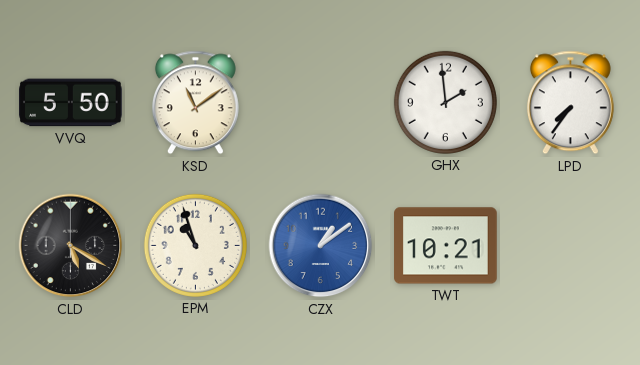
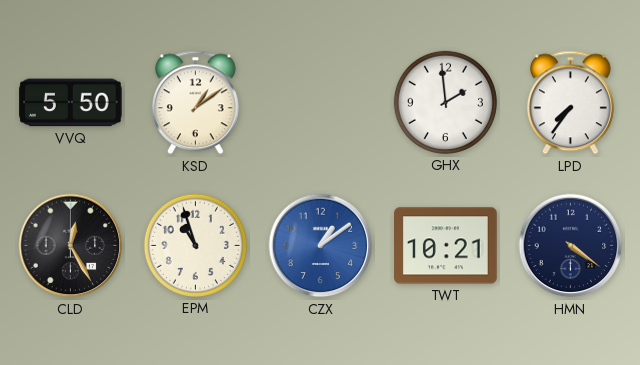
KSD: 11:09 -> 1:09
CLD: 5:20 -> 12:25
HMN: none -> 4:21
